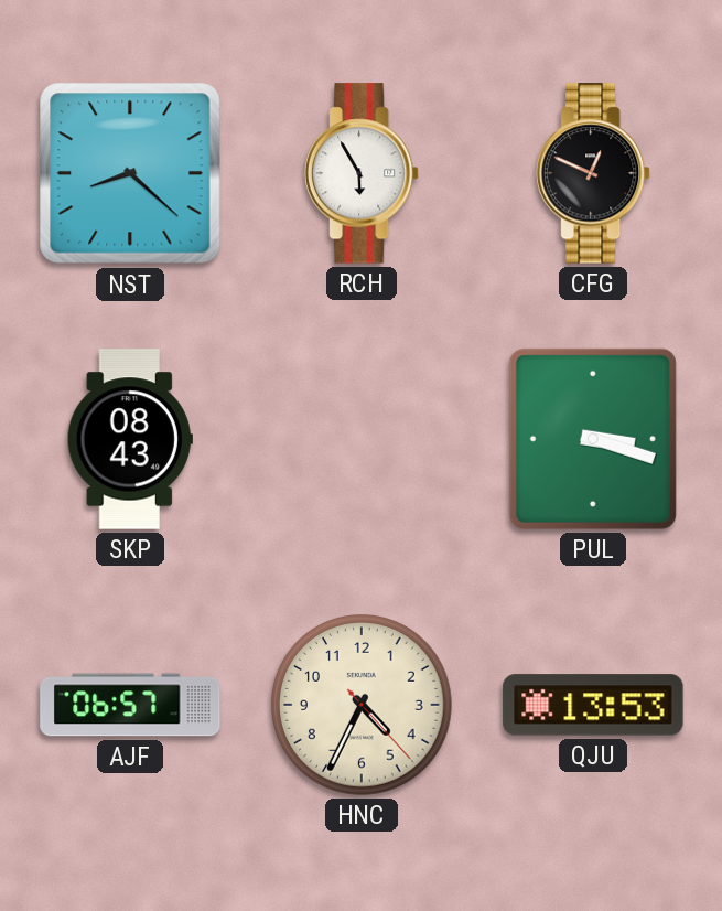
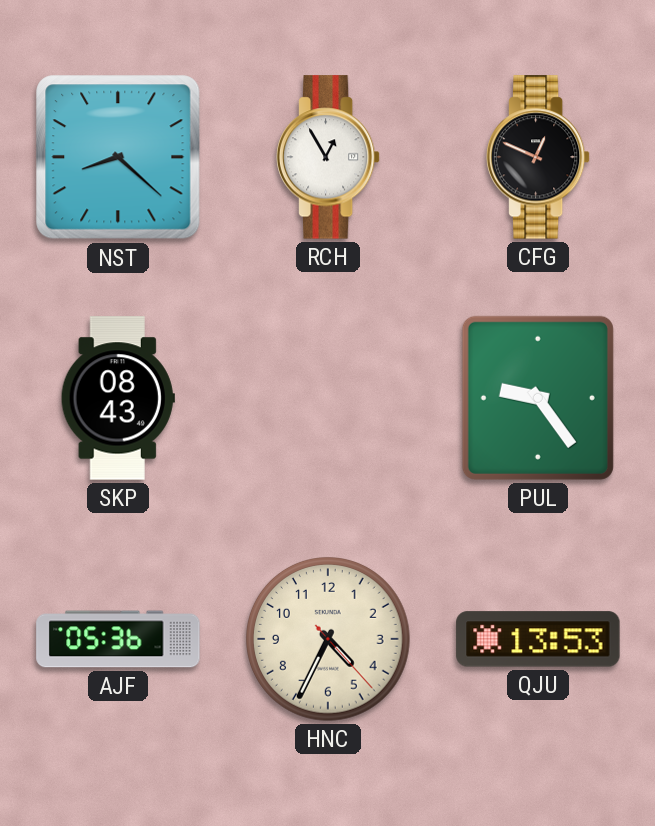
RCH: 5:55 -> 12:55
PUL: 3:18 -> 9:24
AJF: 06:57 -> 05:36
